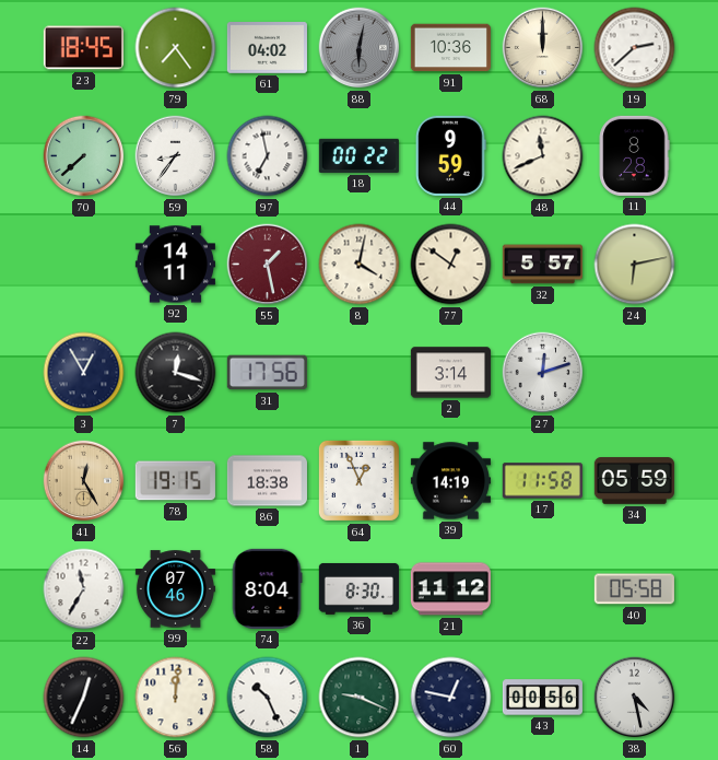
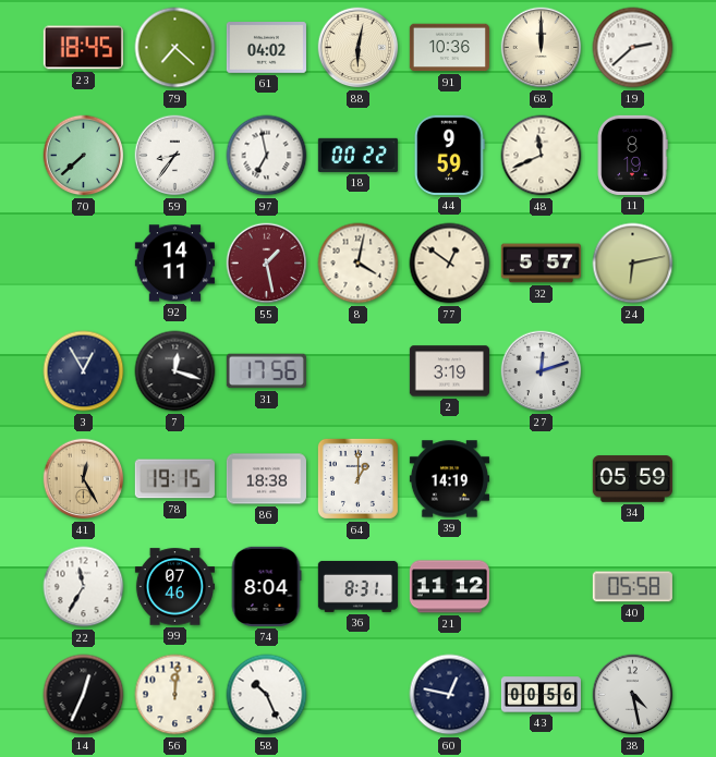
79: 7:24 -> 7:22
88 dial: grey -> cream
11: 8:28 -> 8:19
2: 3:14 -> 3:19
64: 12:56 -> 1:00
17: 11:58 -> none
36: 8:30 -> 8:31
1: 9:19 -> none
